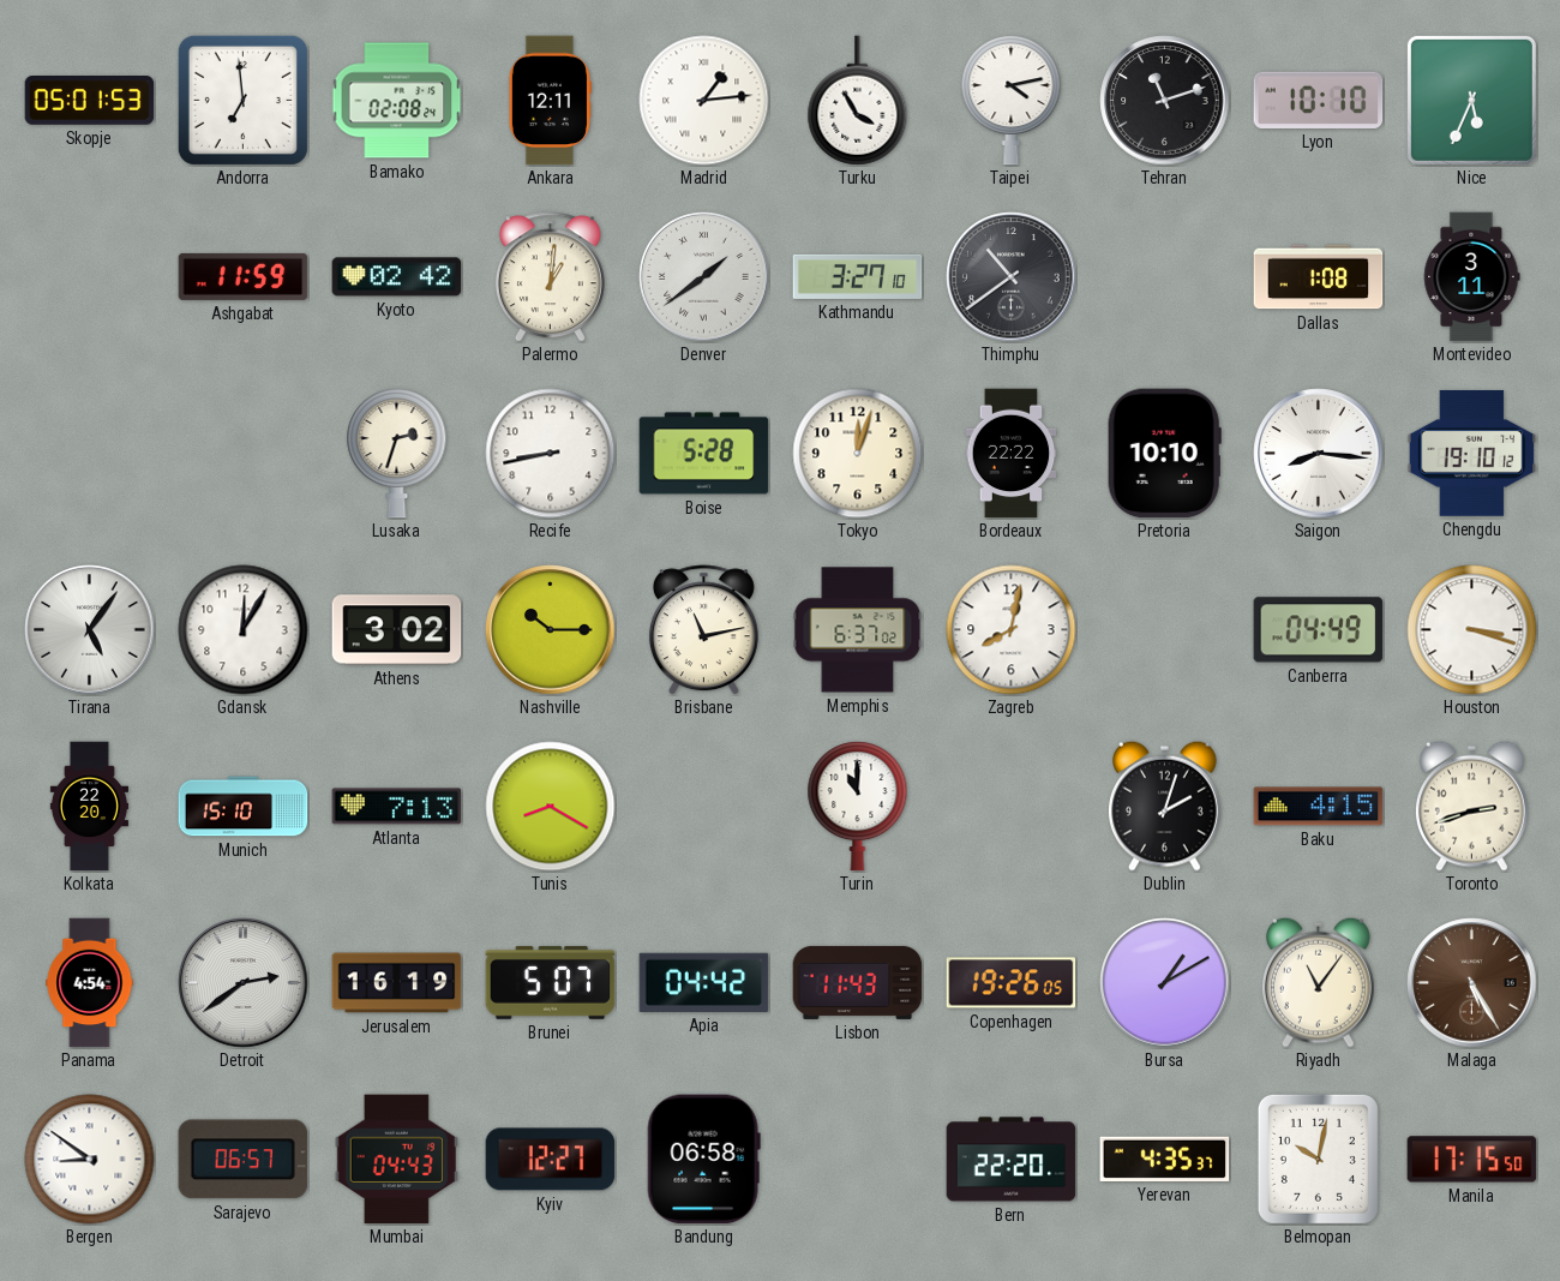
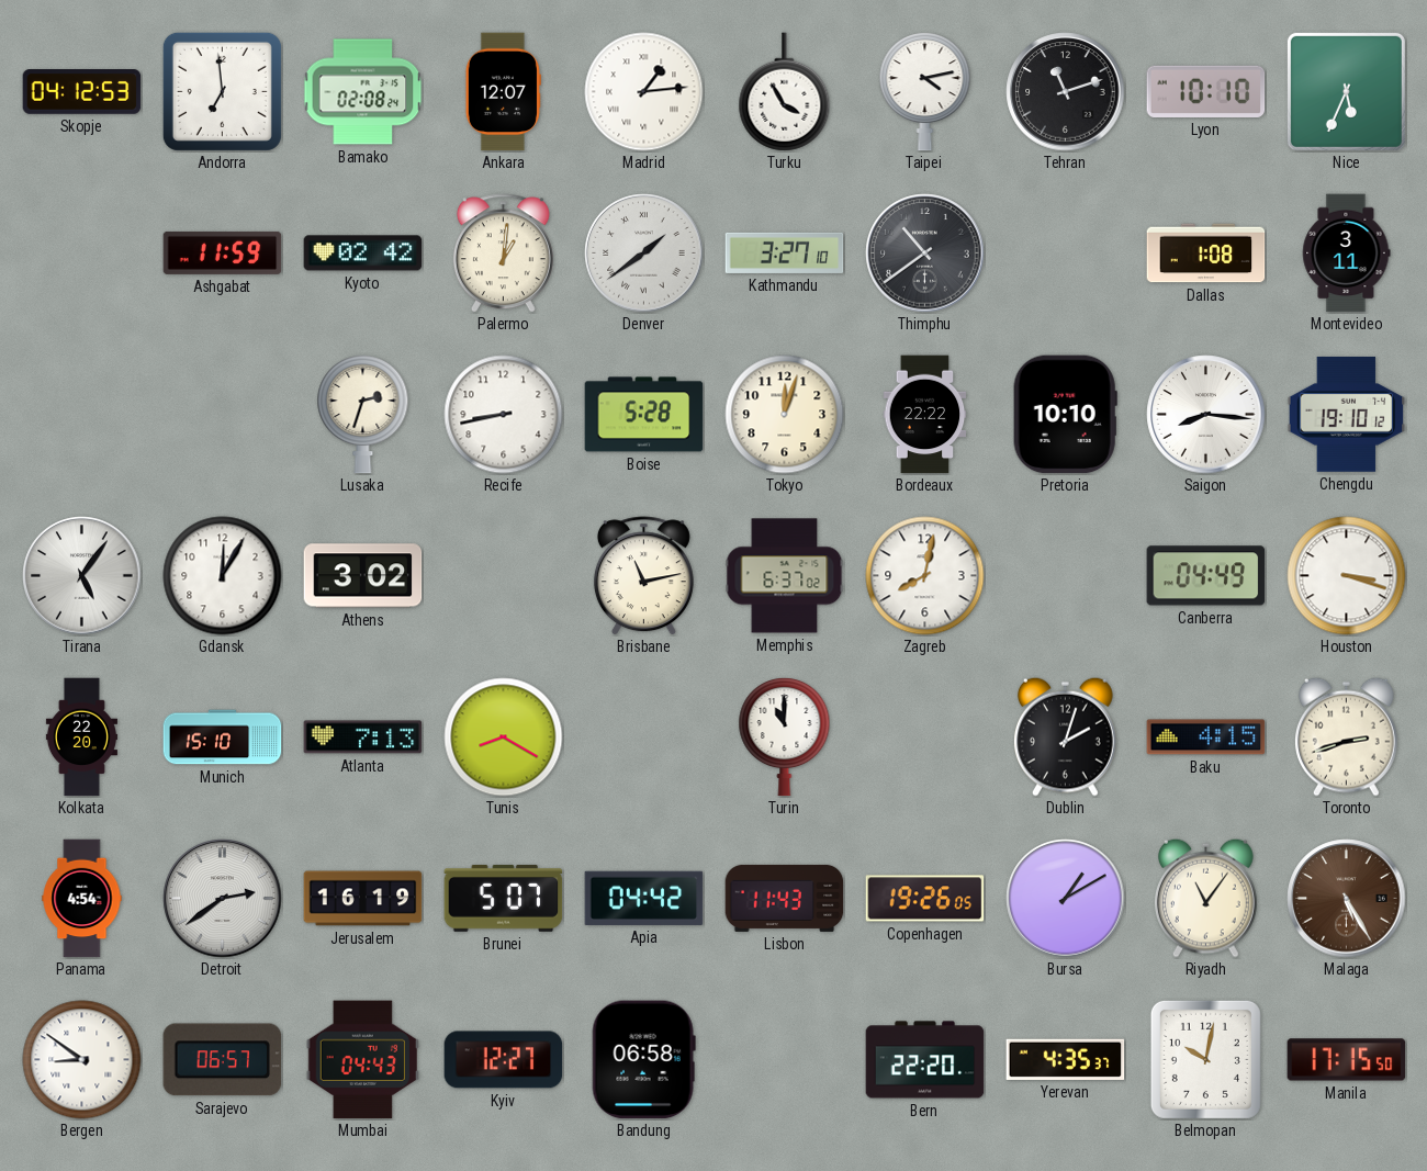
Skopje: 05:01 -> 04:12
Ankara: 12:11 -> 12:07
Nashville: 10:15 -> none
